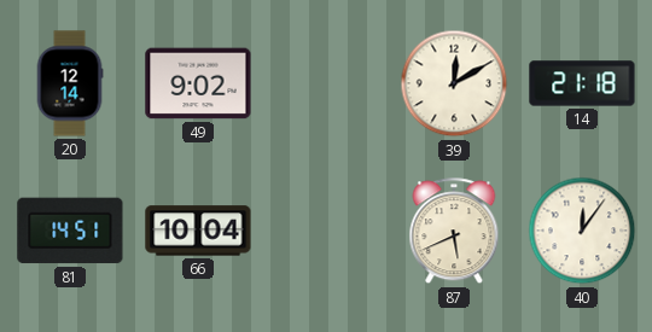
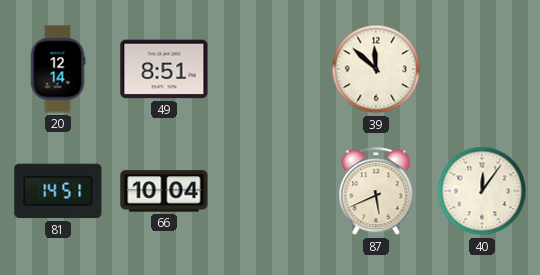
49: 9:02 -> 8:51
39: 12:10 -> 11:52
14: 21:18 -> none
